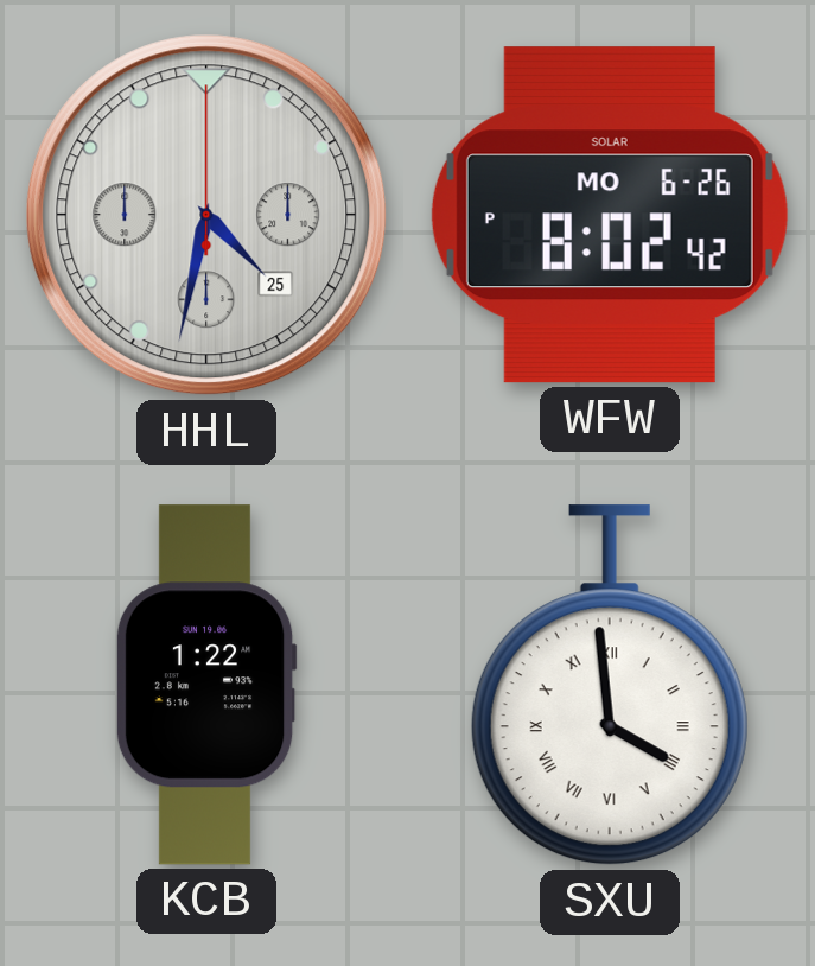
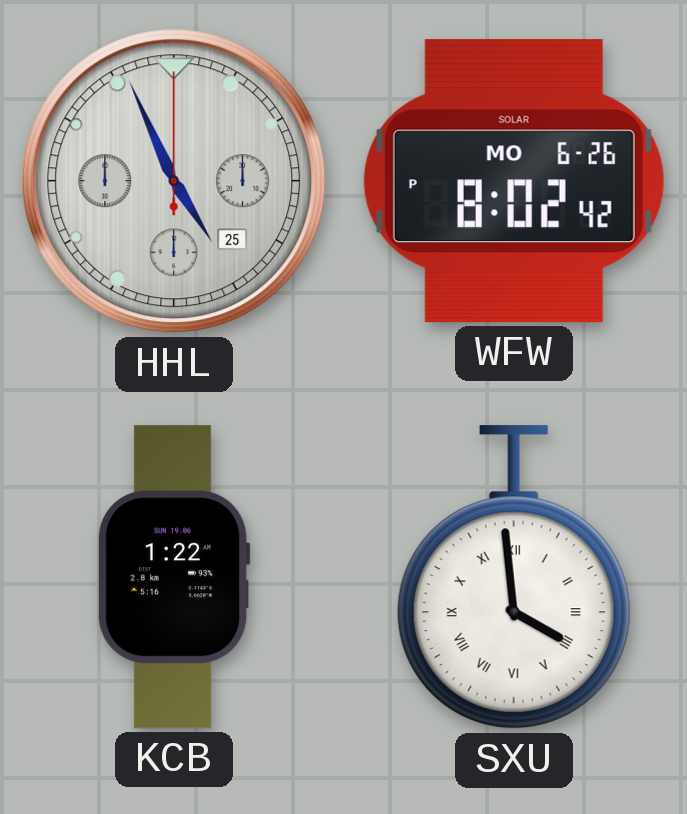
HHL: 4:32 -> 4:56
